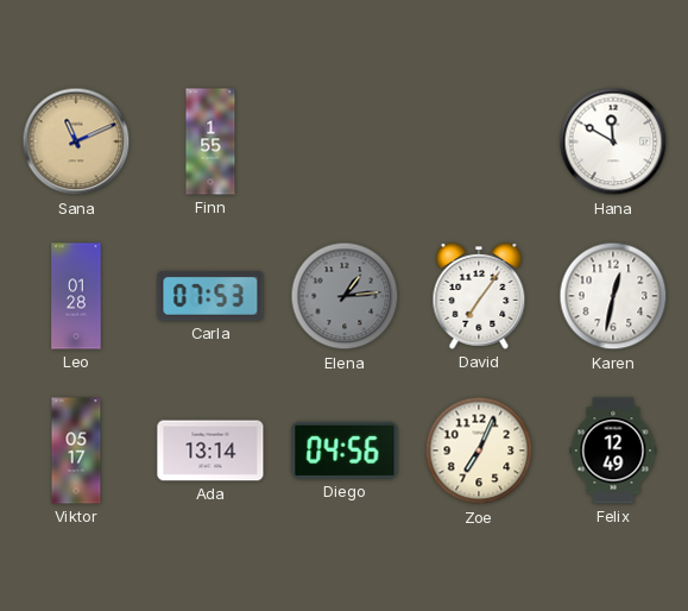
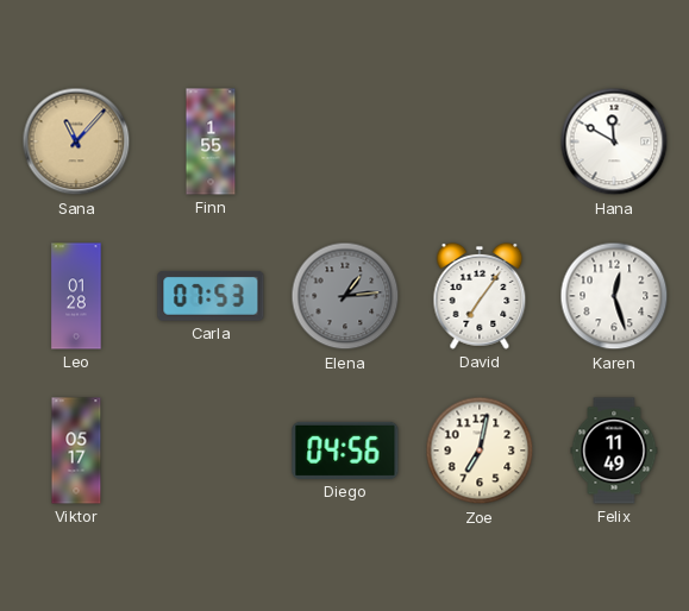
Sana: 11:11 -> 11:07
Karen: 12:32 -> 12:27
Ada: 13:14 -> none
Zoe: 7:04 -> 7:02
Felix: 12:49 -> 11:49
